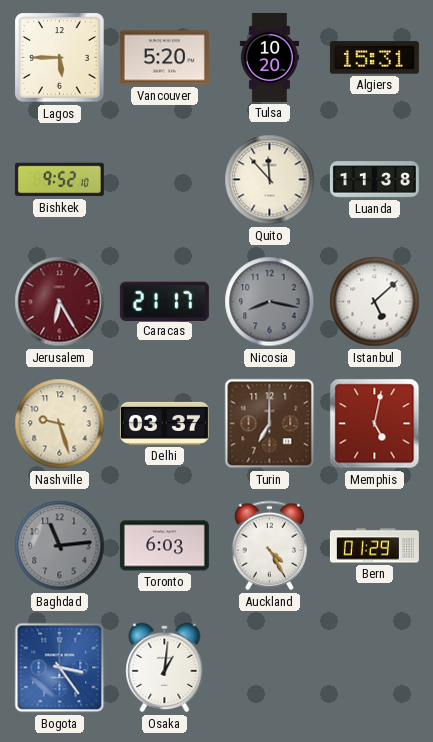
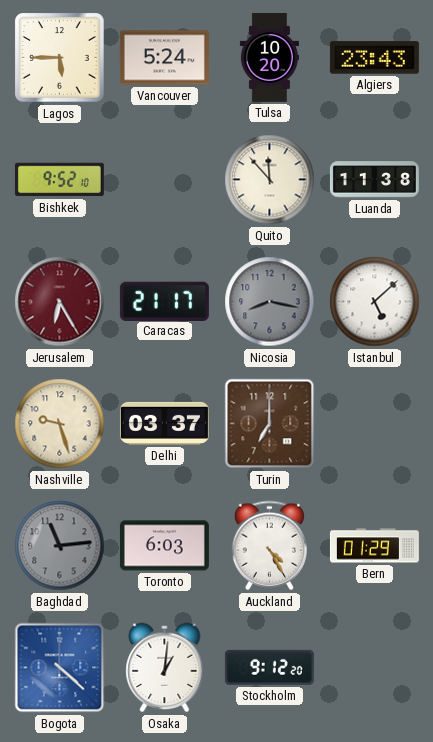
Vancouver: 5:20 -> 5:24
Algiers: 15:31 -> 23:43
Memphis: 5:02 -> none
Bogota: 3:24 -> 4:22
Stockholm: none -> 9:12
